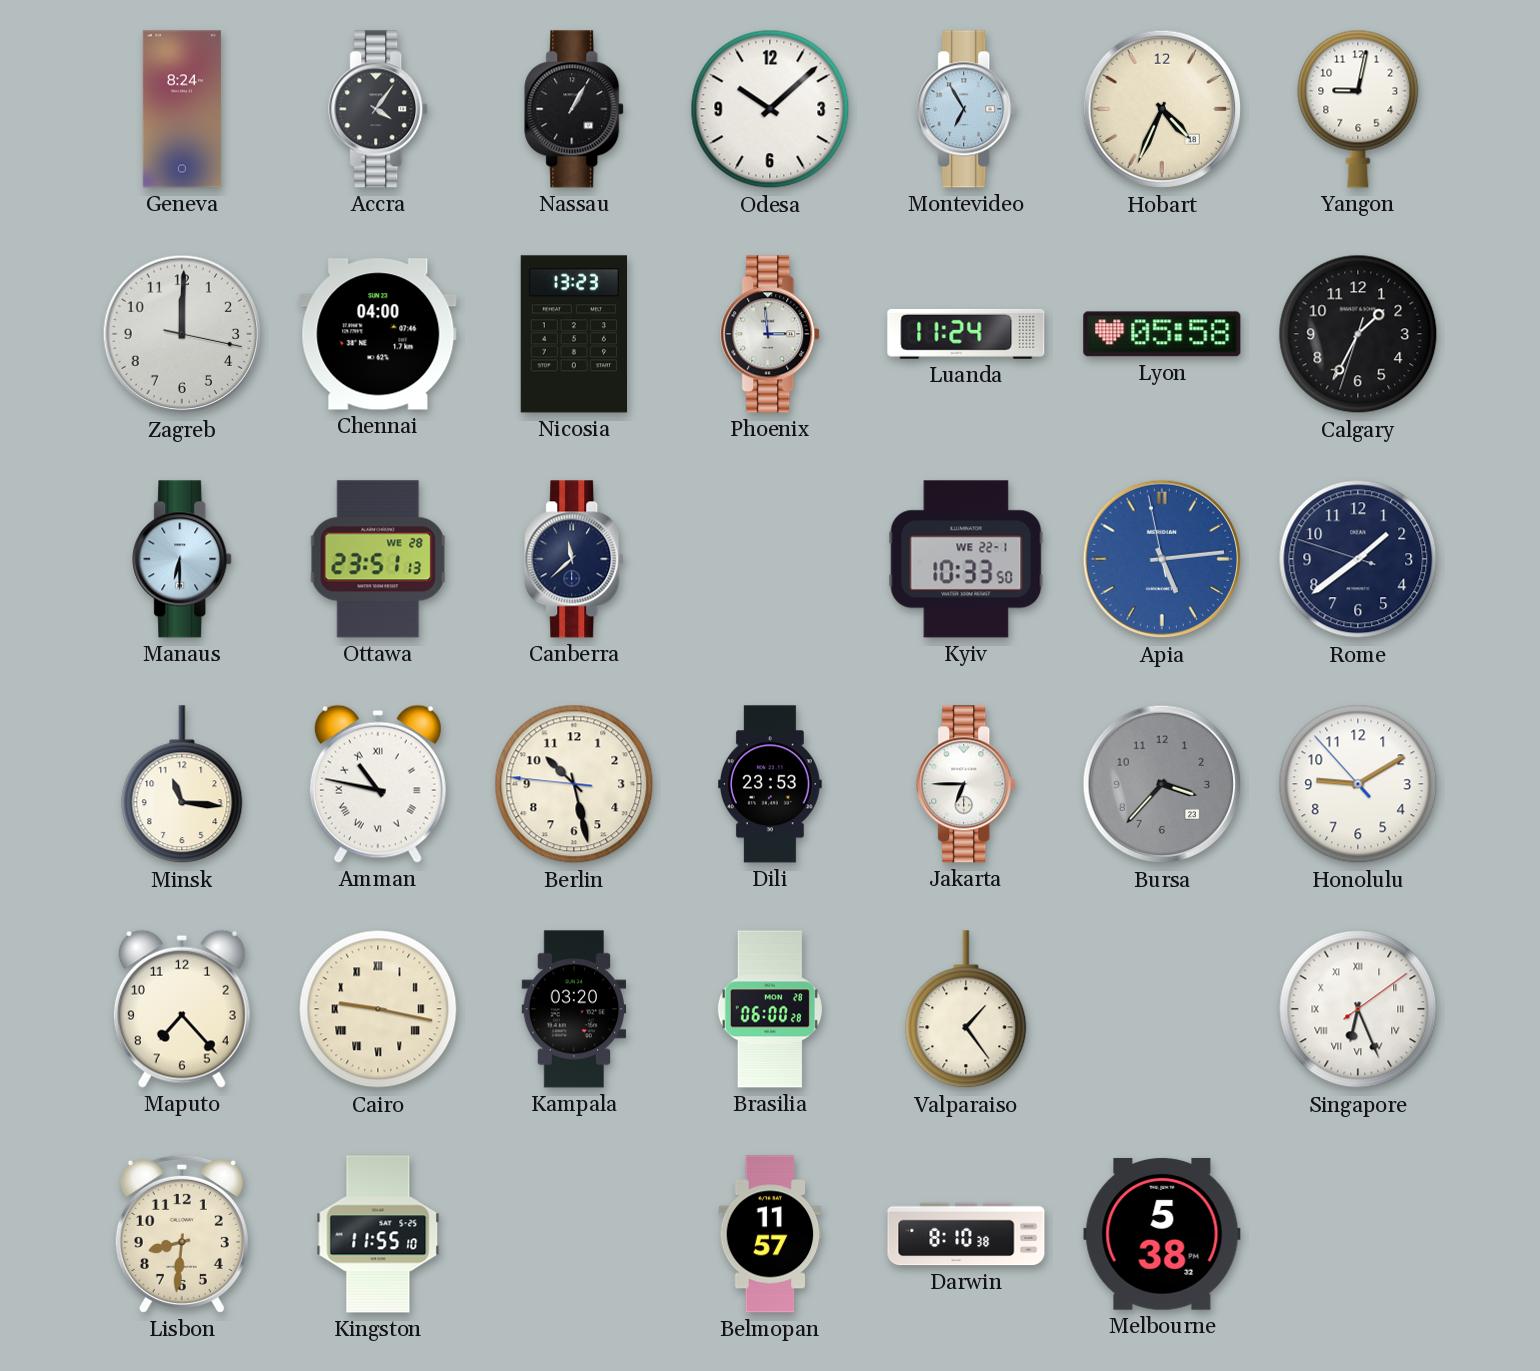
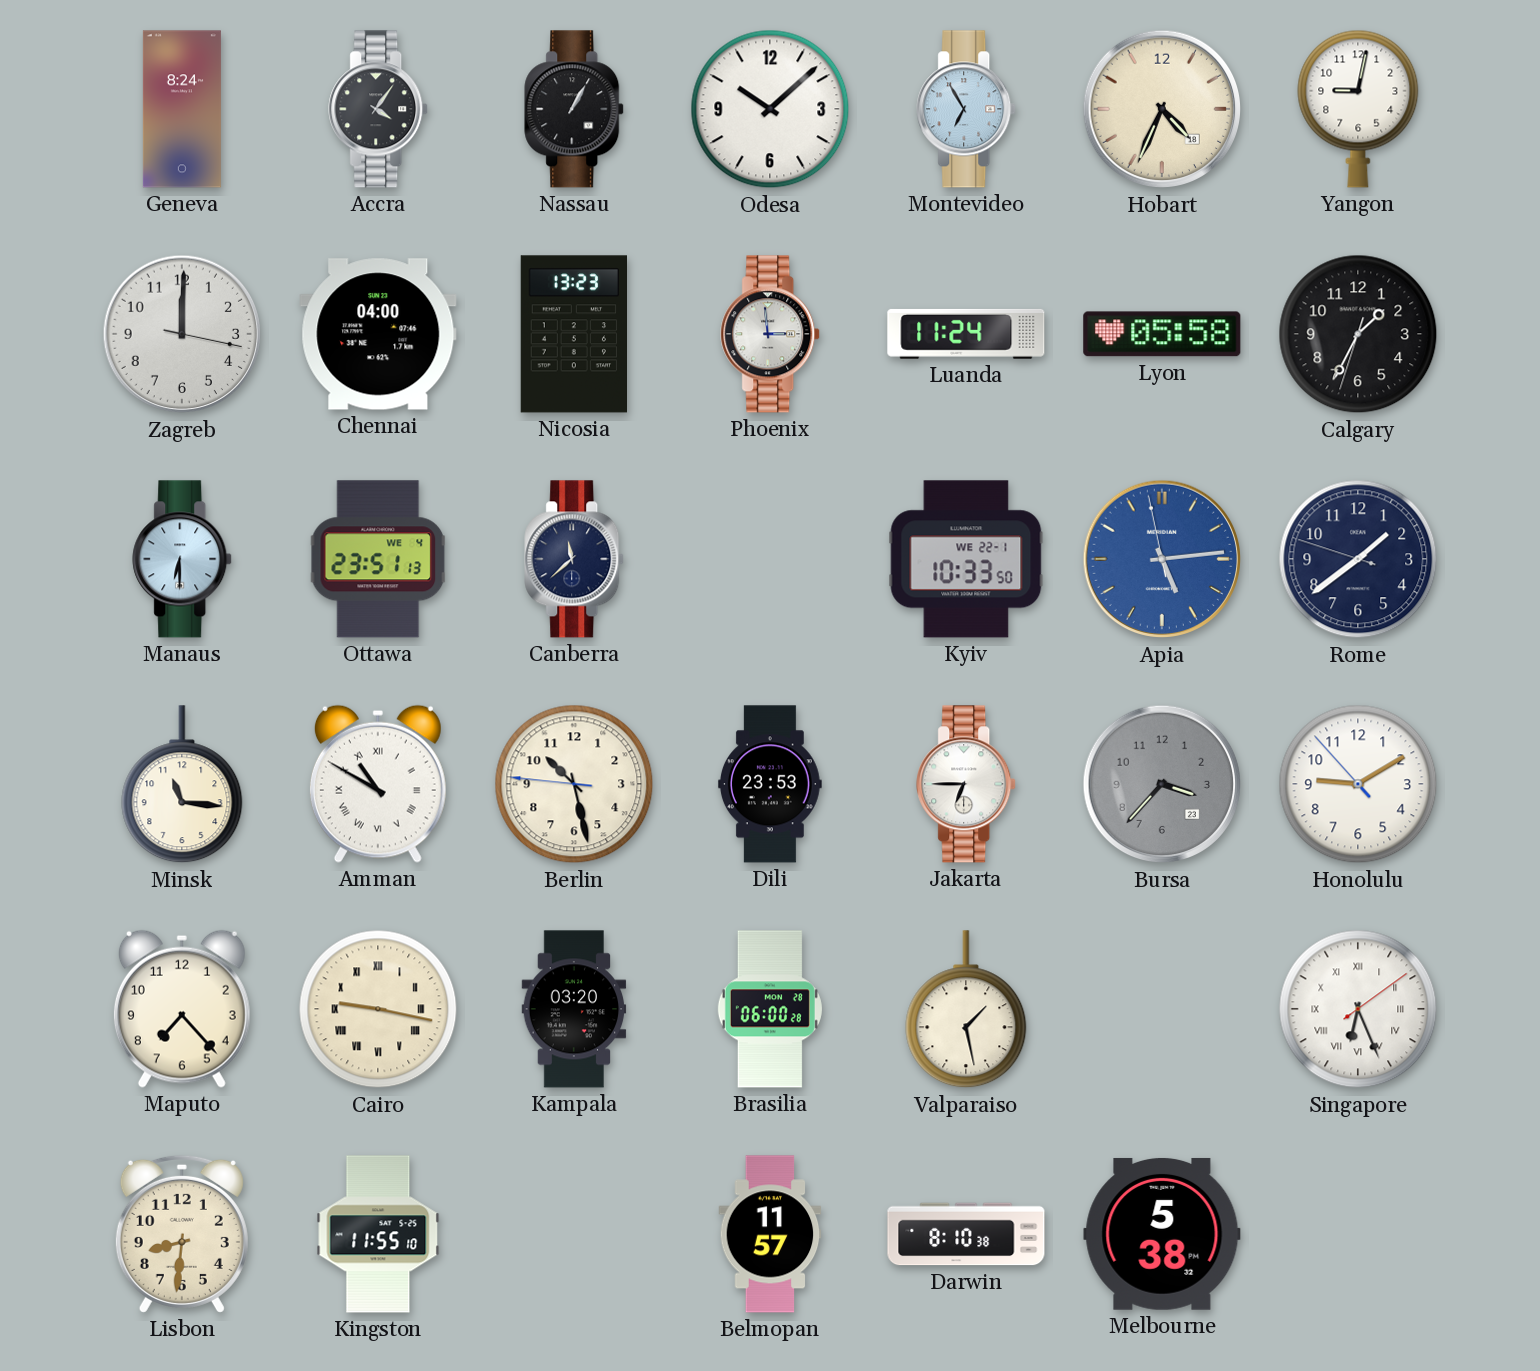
Ottawa date: WE 28 -> WE 4
Amman: 10:47 -> 10:50
Valparaiso: 1:24 -> 1:28
